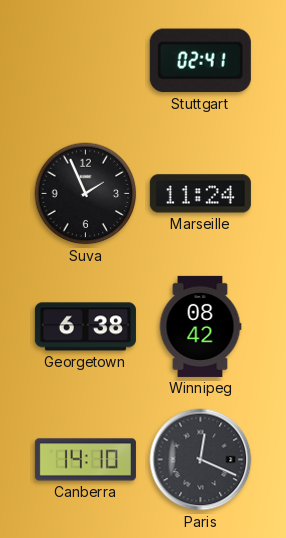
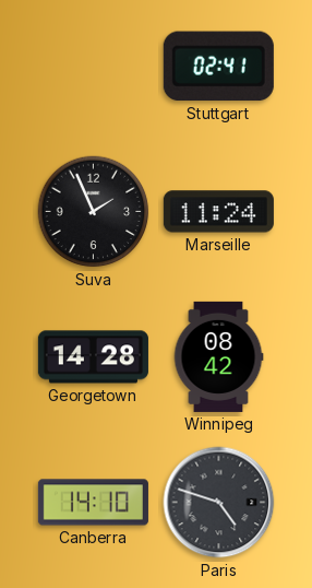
Georgetown: 6:38 -> 14:28
Paris: 12:19 -> 4:48
